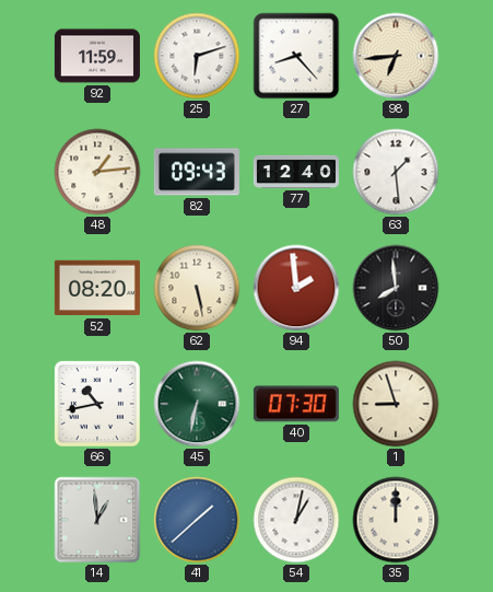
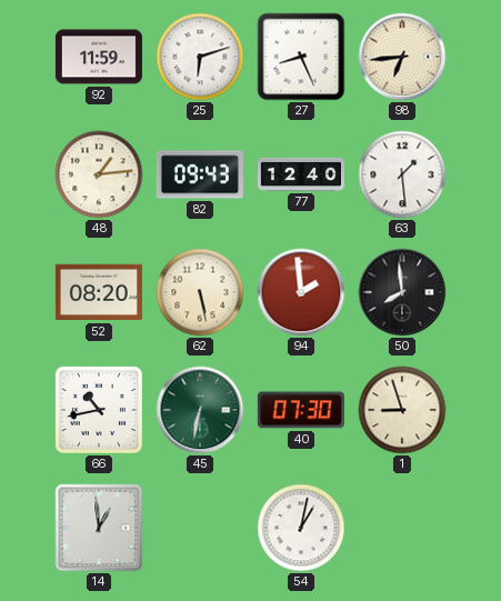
27: 8:23 -> 8:26
41: 1:38 -> none
35: 12:00 -> none
